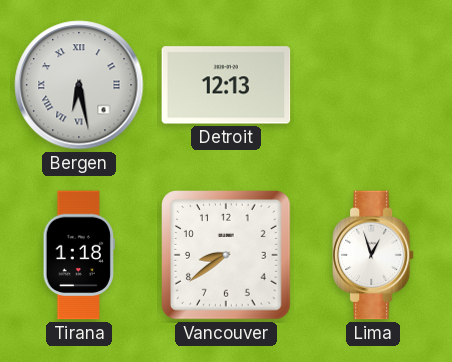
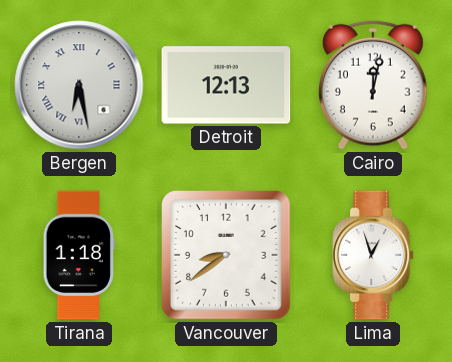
Cairo: none -> 12:02
